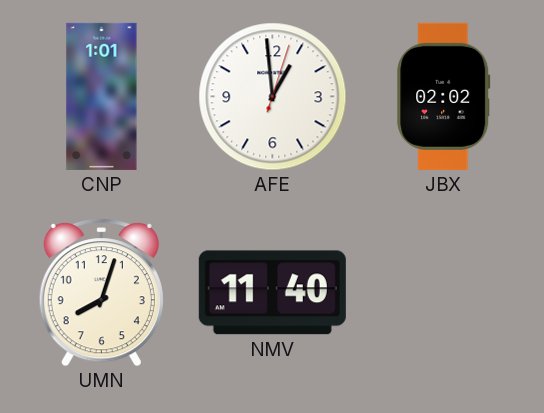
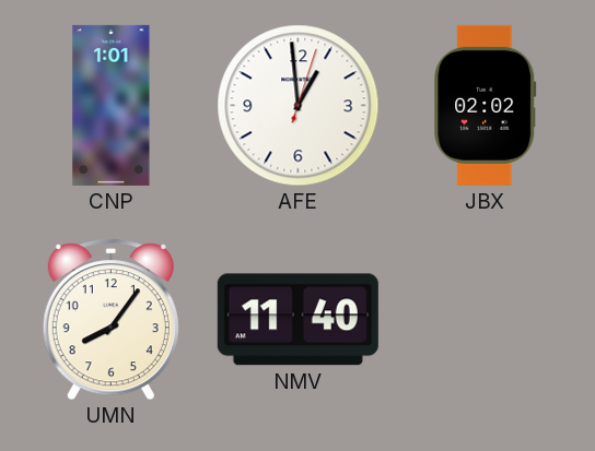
UMN: 8:03 -> 8:06
